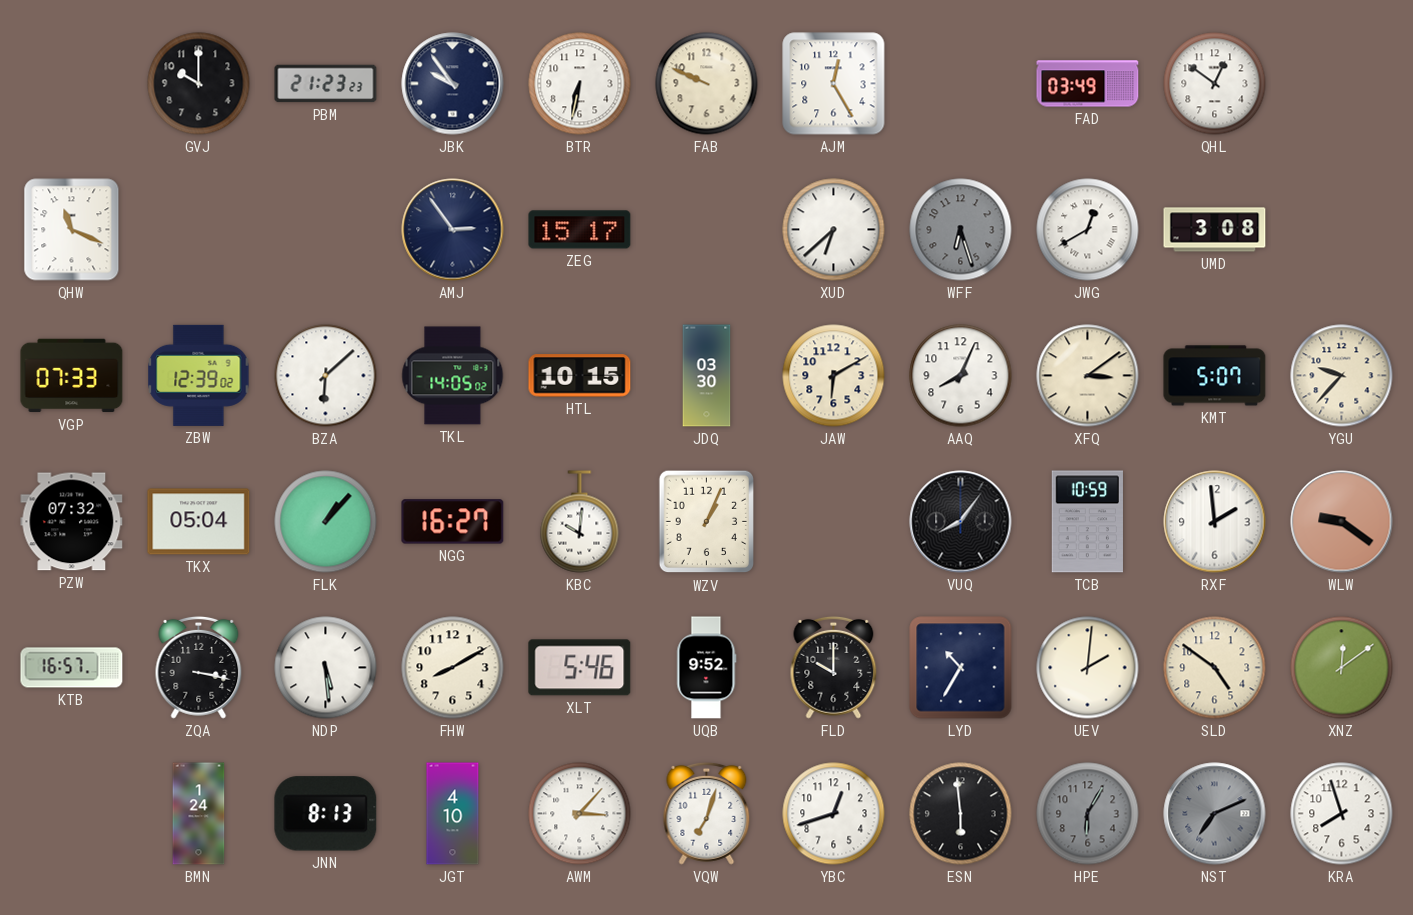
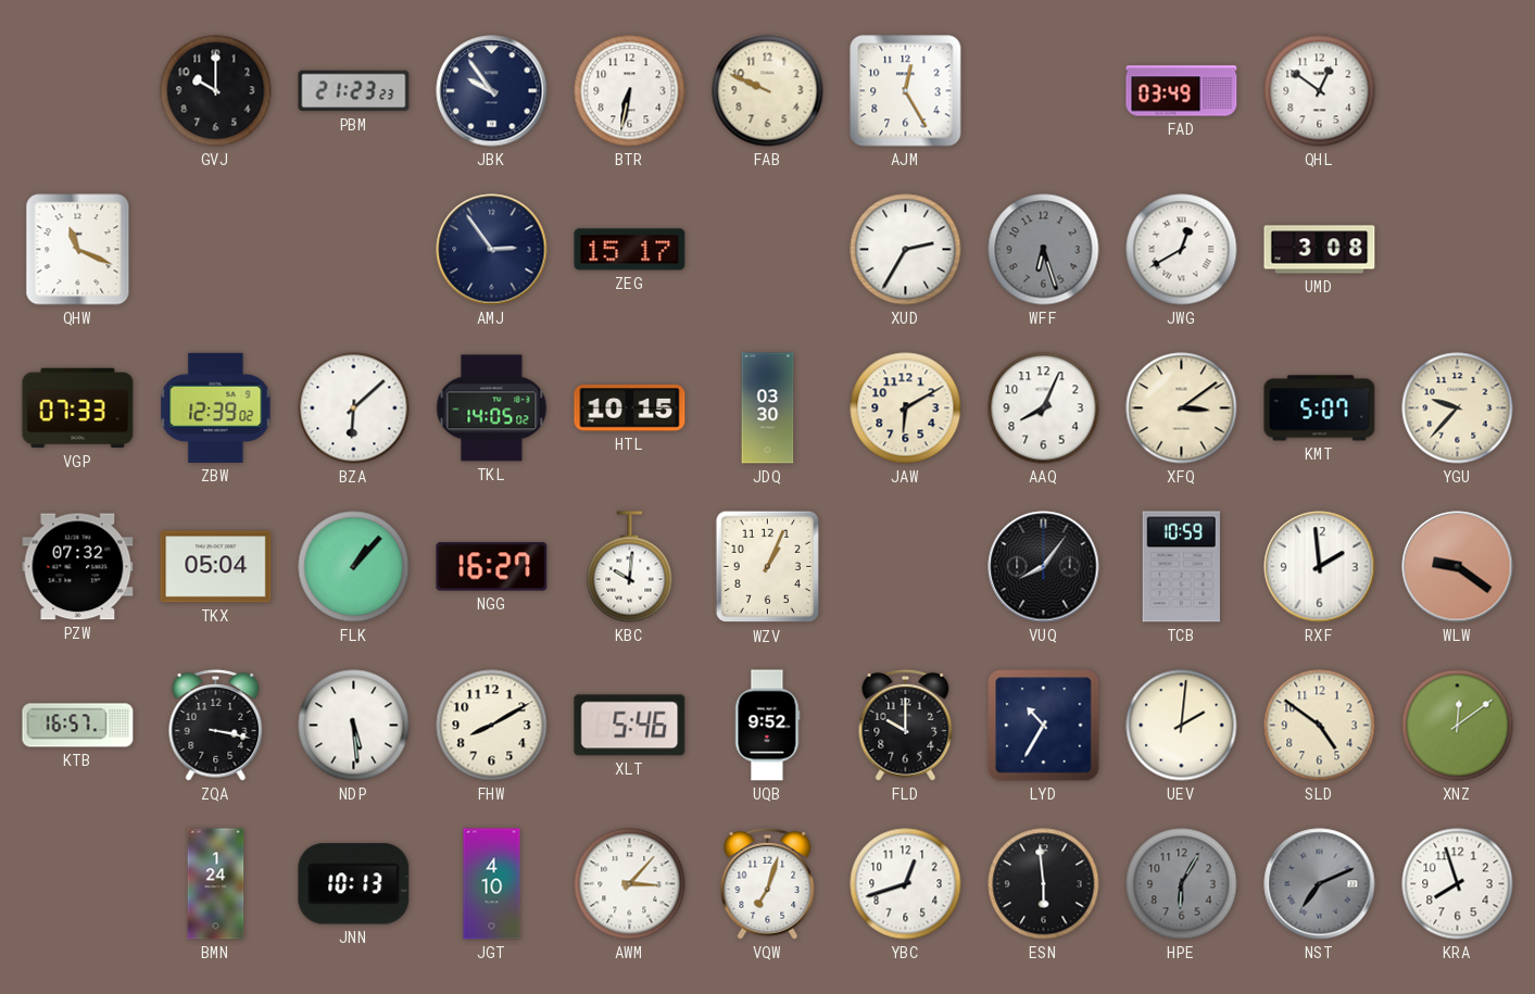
XUD: 6:38 -> 2:35
JNN: 8:13 -> 10:13
